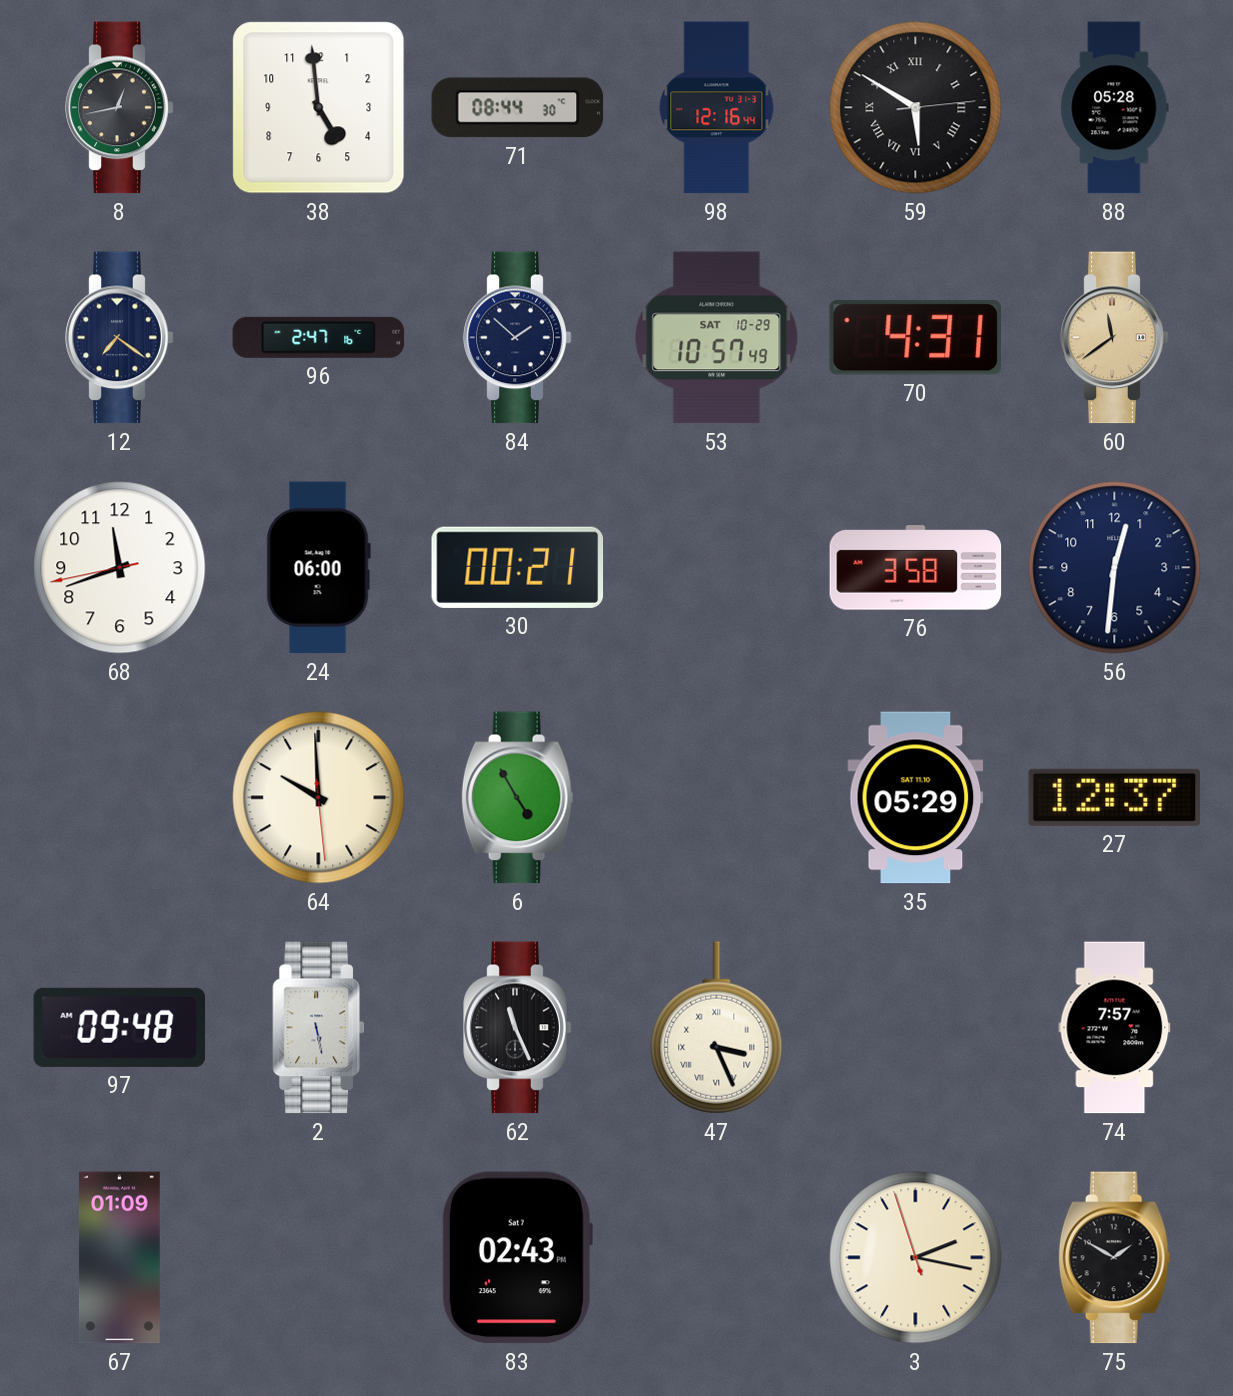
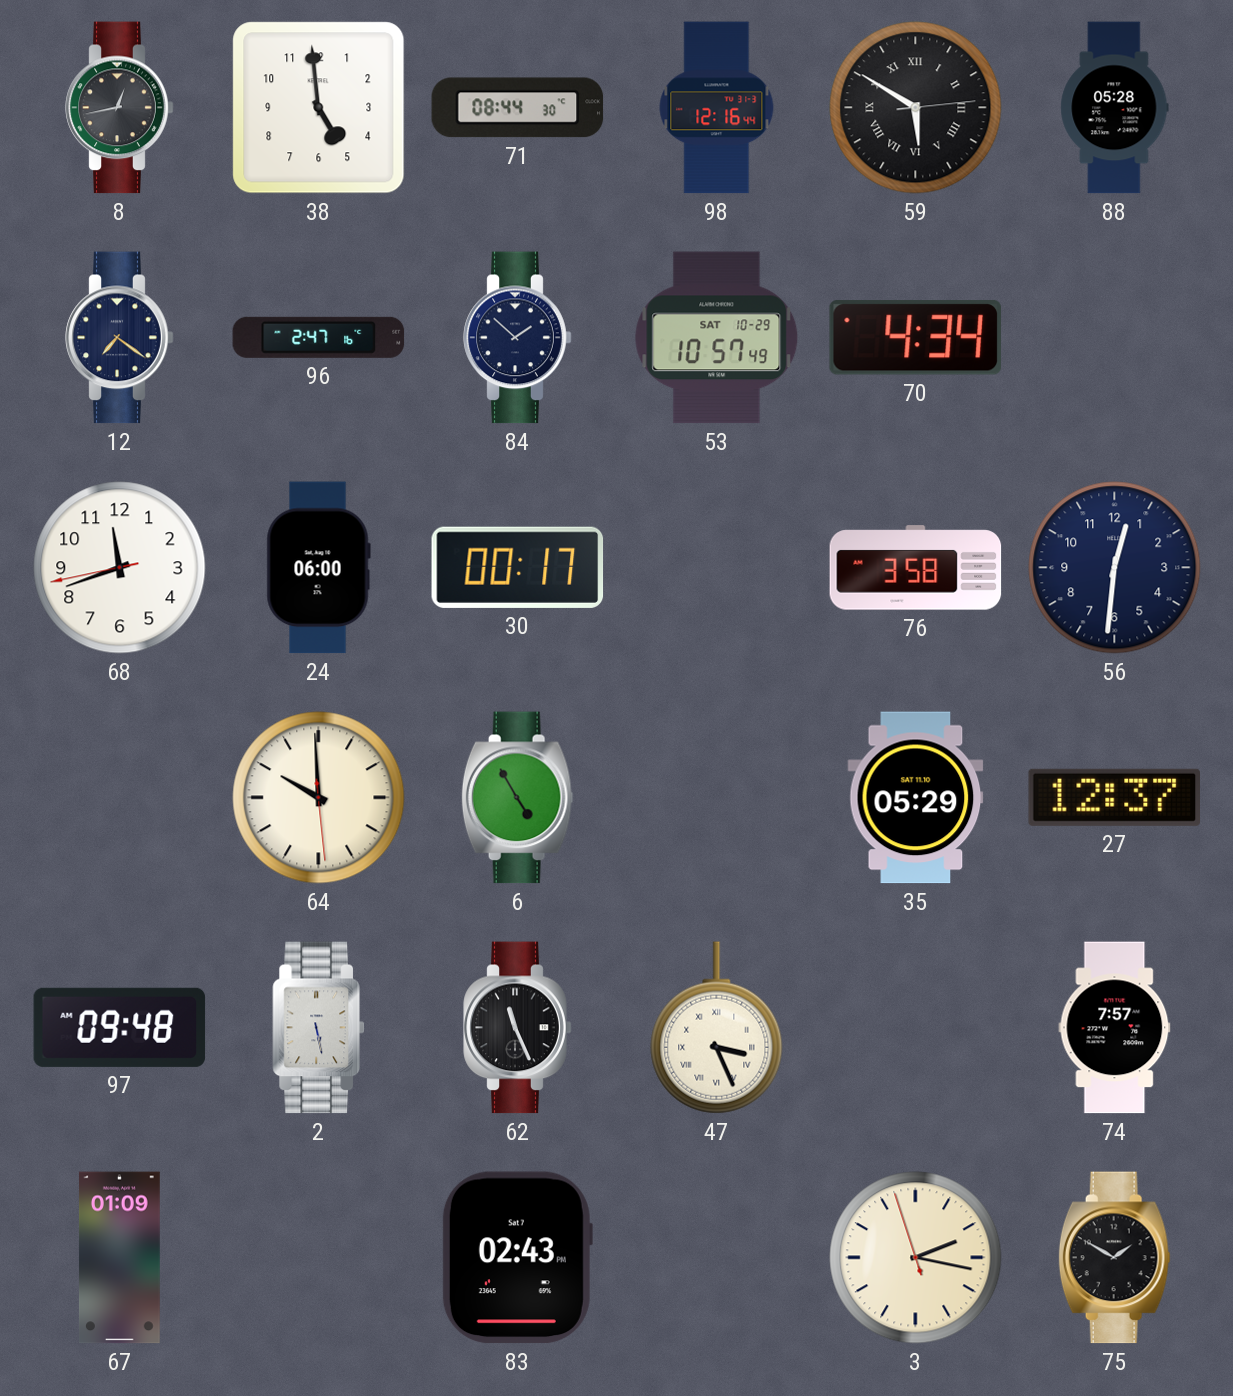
70: 4:31 -> 4:34
60: 11:39 -> none
30: 00:21 -> 00:17
